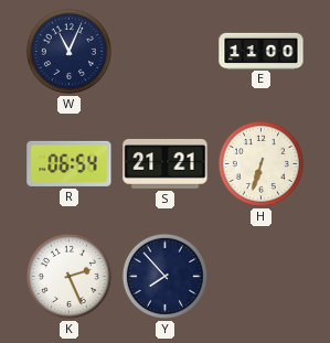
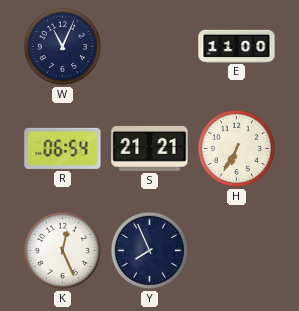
H: 6:33 -> 6:35
K: 2:26 -> 12:26
Y: 7:53 -> 7:56
